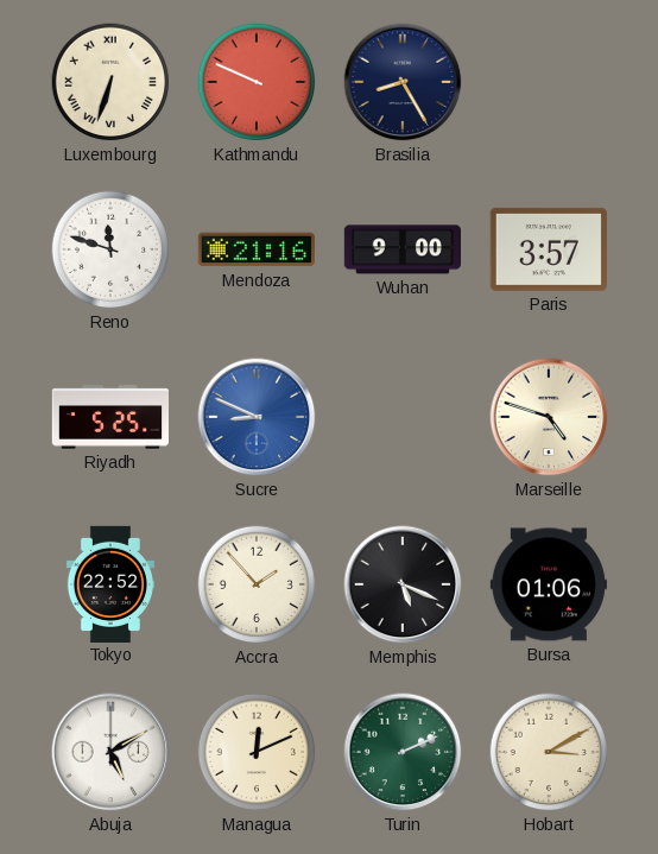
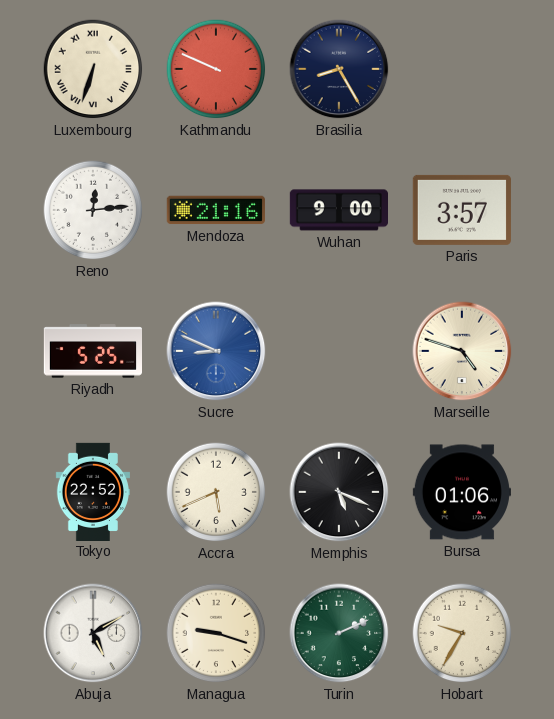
Reno: 11:48 -> 12:14
Accra: 1:53 -> 5:41
Managua: 12:11 -> 9:18
Hobart: 3:10 -> 9:35
